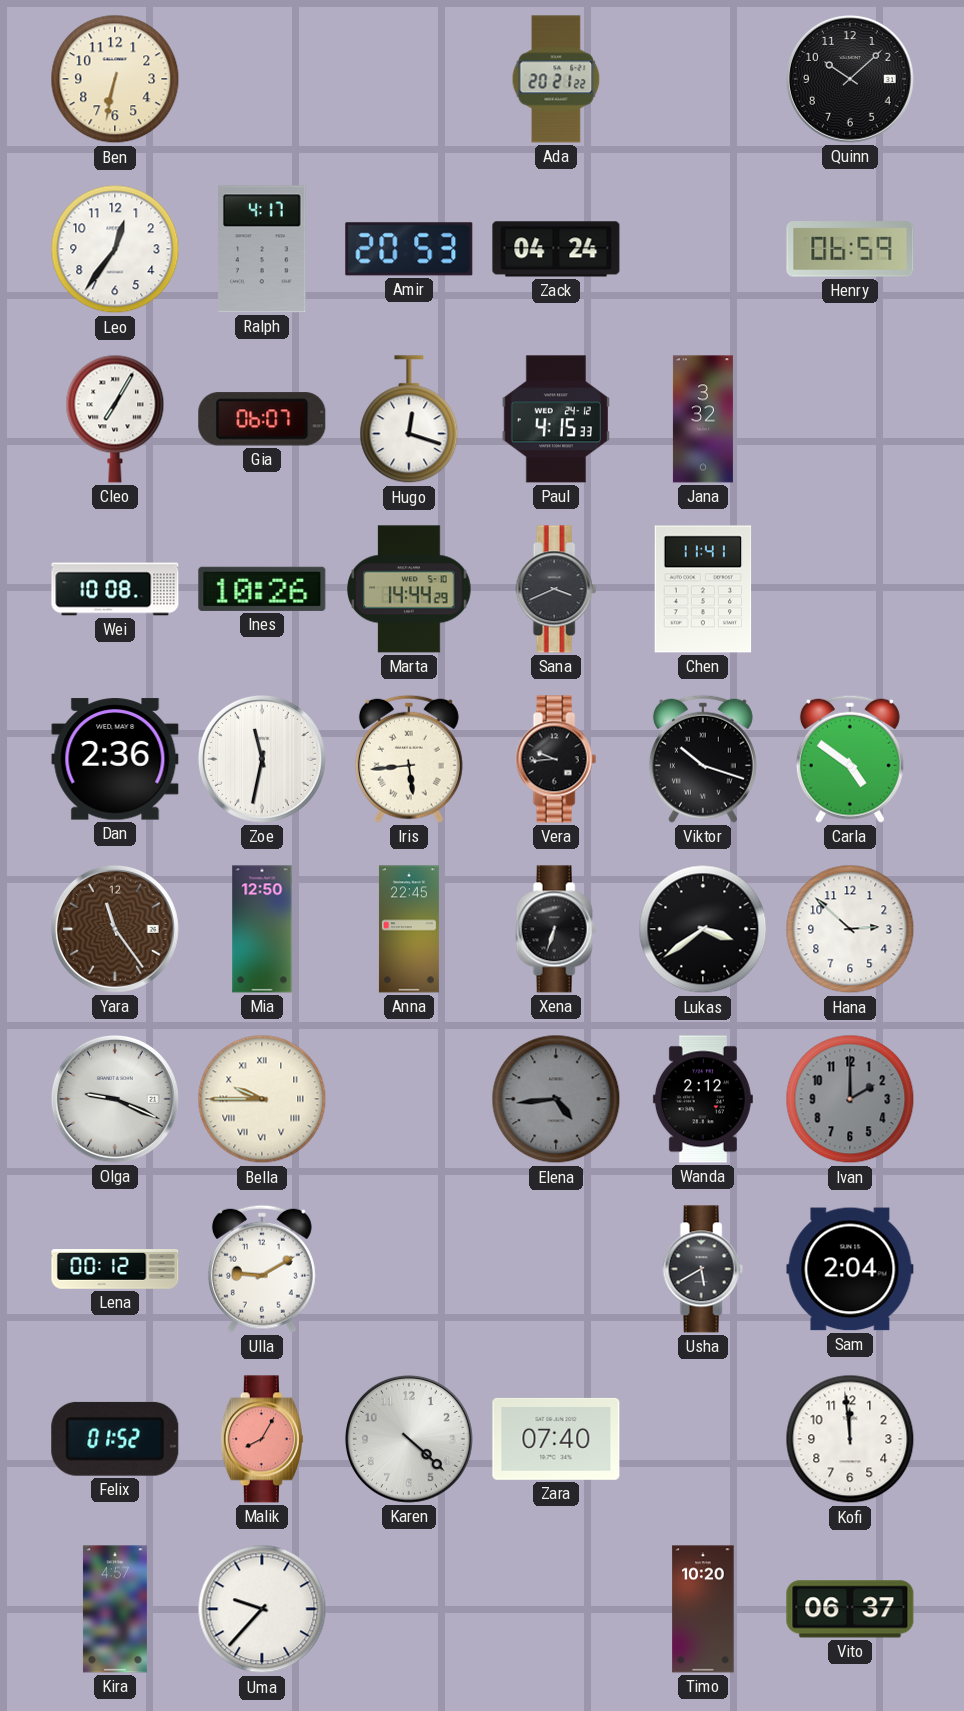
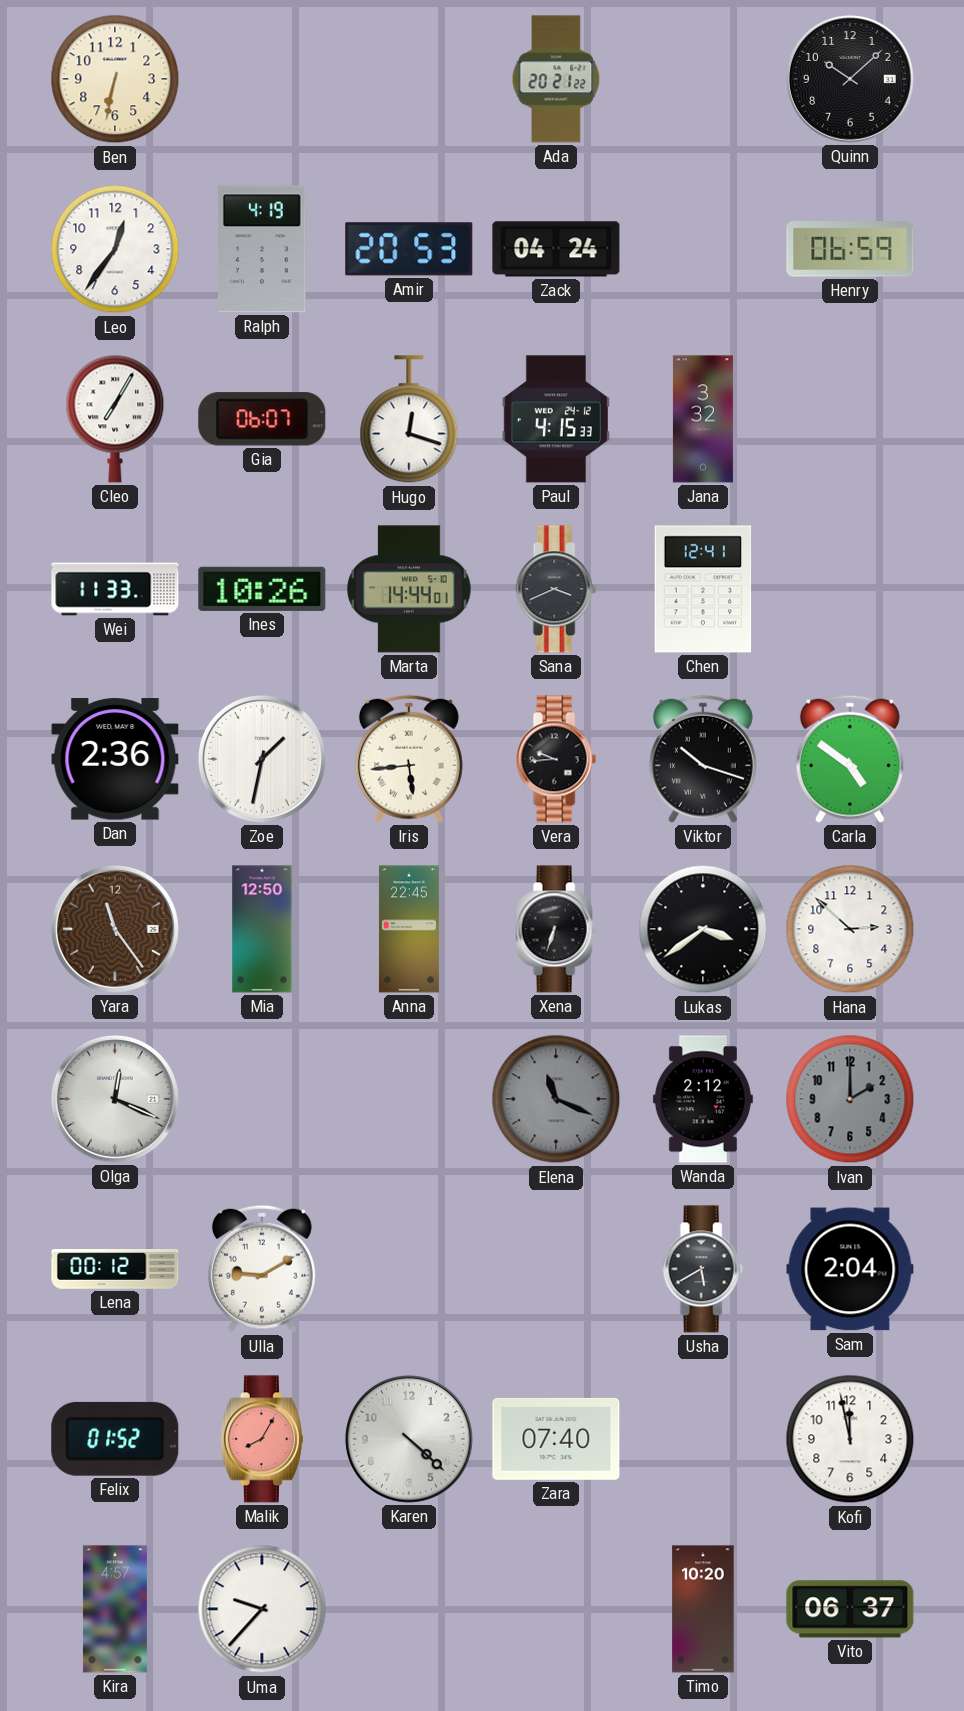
Ralph: 4:17 -> 4:19
Wei: 10:08 -> 11:33
Marta: 14:44:29 -> 14:44:01
Chen: 11:41 -> 12:41
Zoe: 11:32 -> 1:32
Olga: 9:19 -> 12:19
Bella: 9:45 -> none
Elena: 4:44 -> 11:19
Kofi: 11:59 -> 11:58
